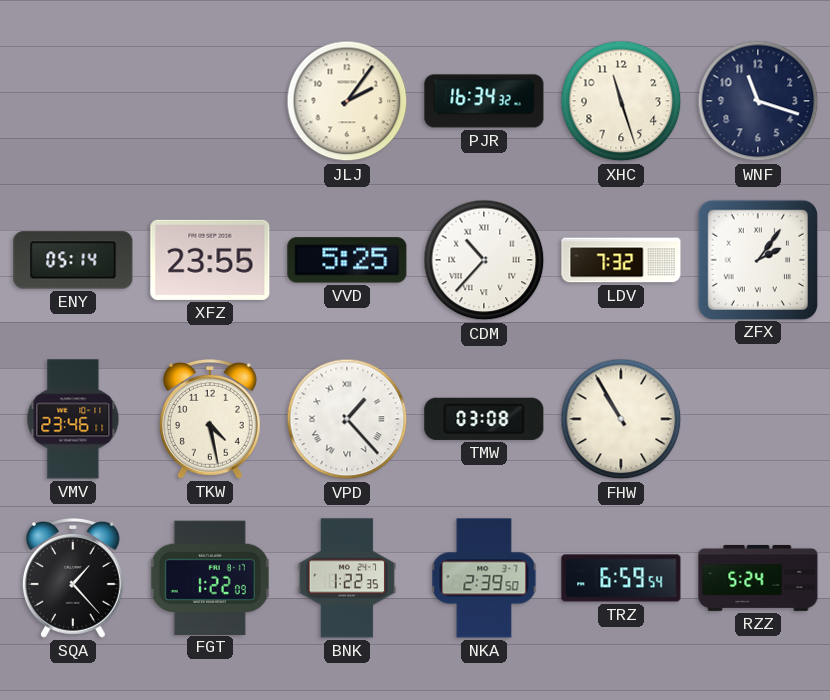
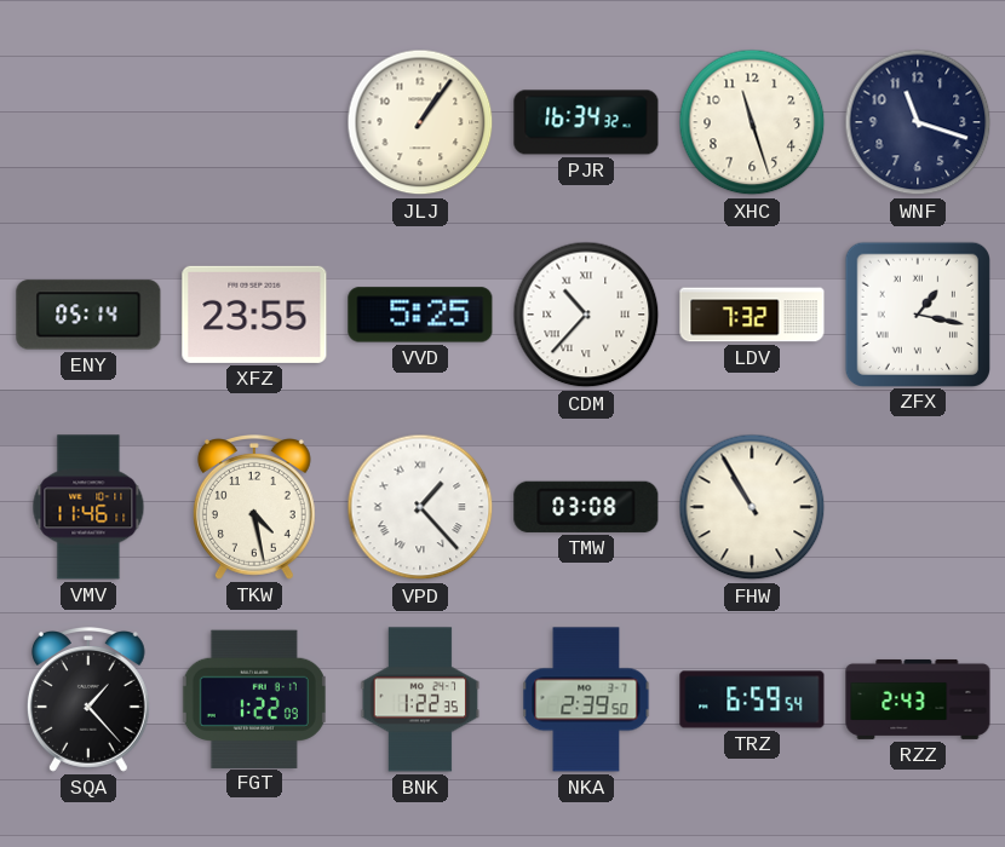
JLJ: 2:06 -> 1:06
ZFX: 2:06 -> 1:17
VMV: 23:46 -> 11:46
RZZ: 5:24 -> 2:43
